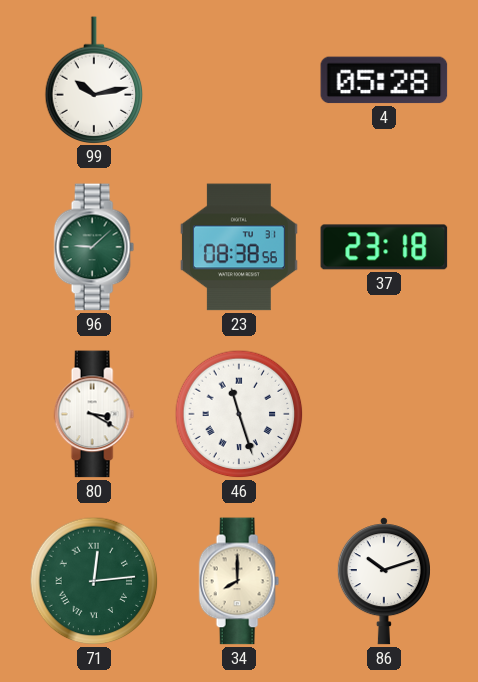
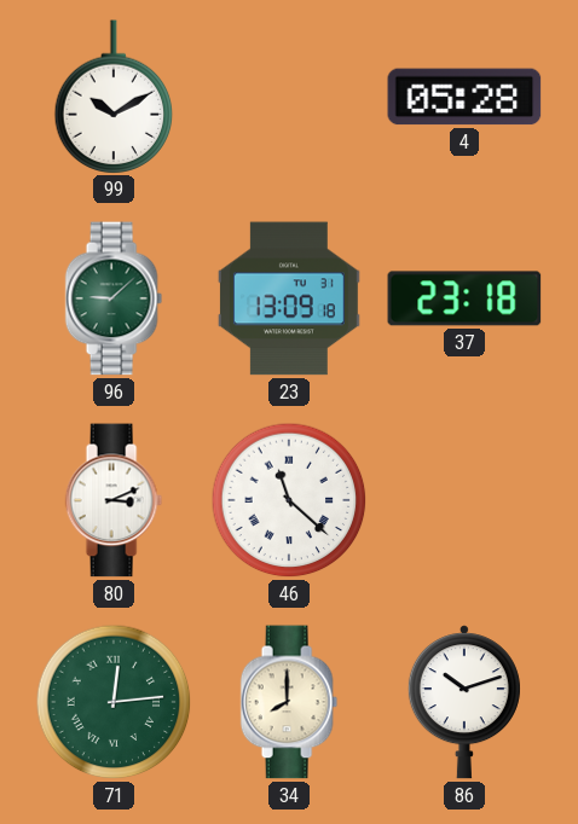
99: 10:13 -> 10:10
23: 08:38 -> 13:09
80: 3:20 -> 3:11
46: 11:27 -> 11:22
